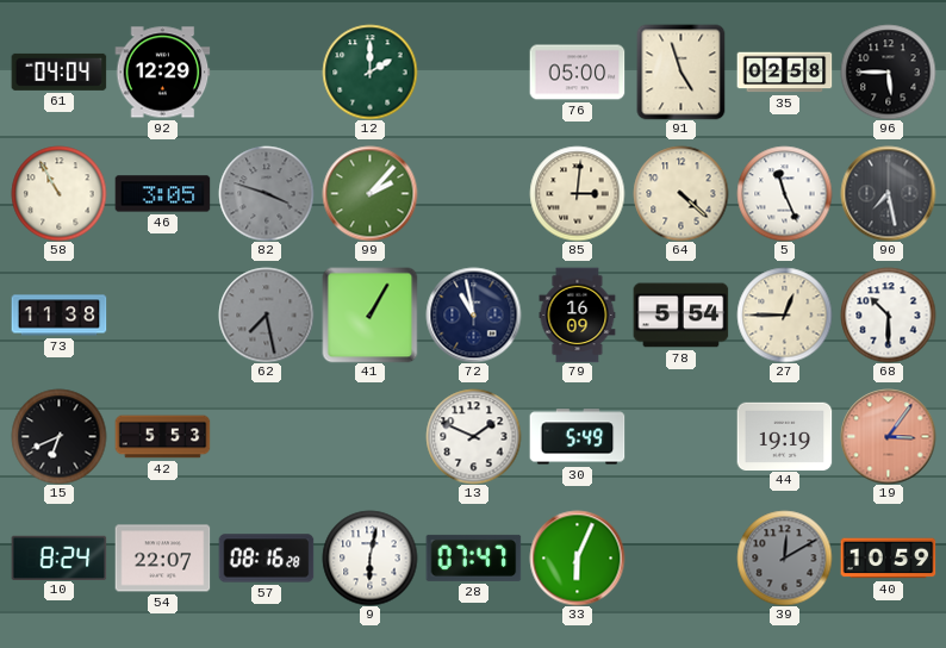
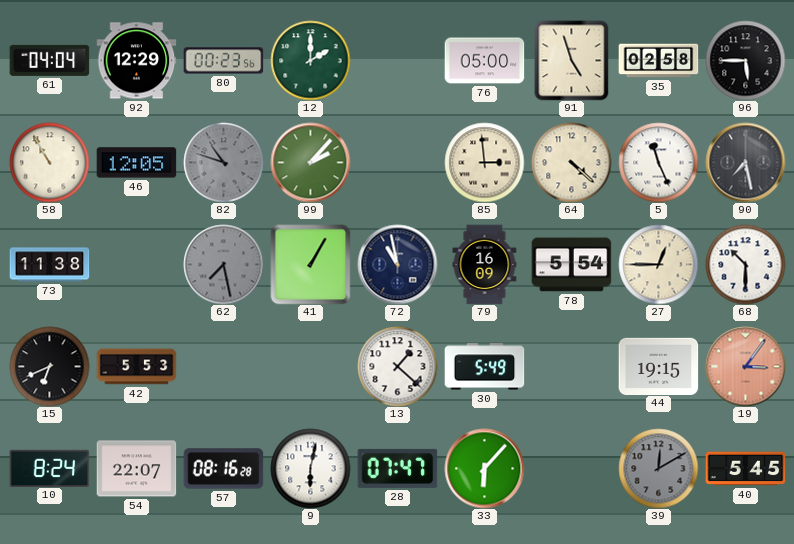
80: none -> 00:23
46: 3:05 -> 12:05
82: 3:48 -> 10:48
85: 3:01 -> 2:59
13: 1:49 -> 1:22
44: 19:19 -> 19:15
33: 6:04 -> 6:07
40: 10:59 -> 5:45
